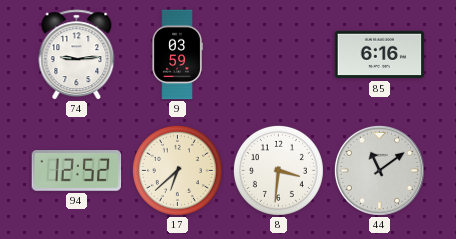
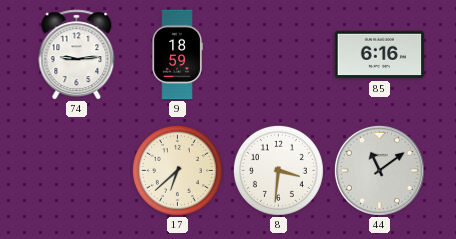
9: 03:59 -> 18:59
94: 12:52 -> none
